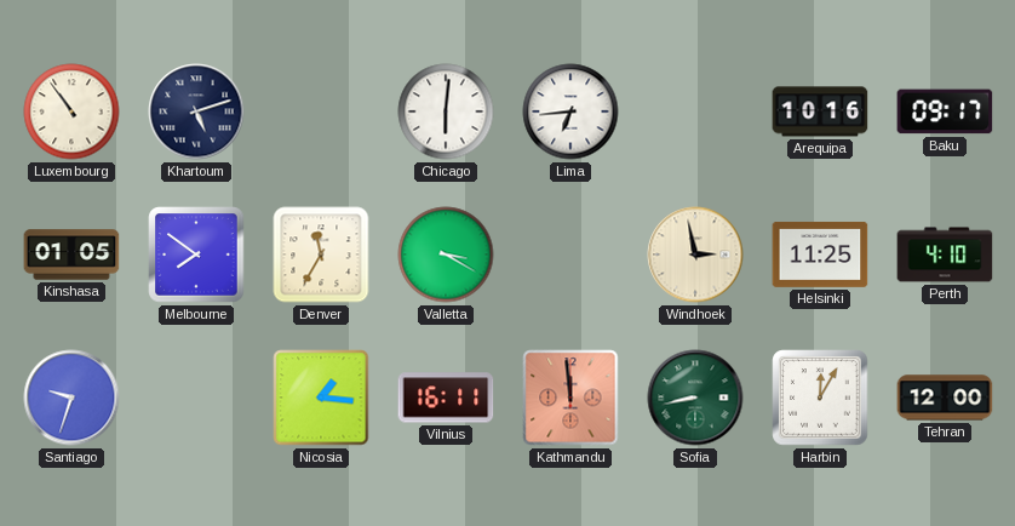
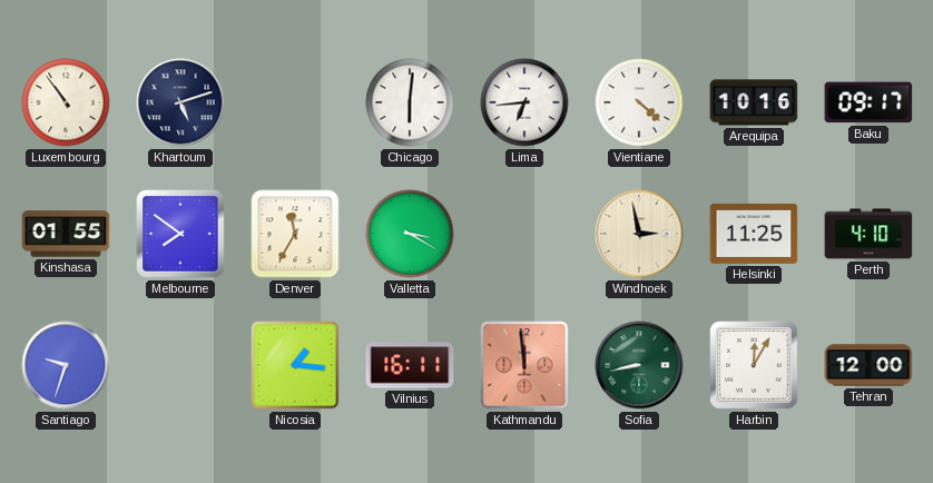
Vientiane: none -> 4:22
Kinshasa: 01:05 -> 01:55
